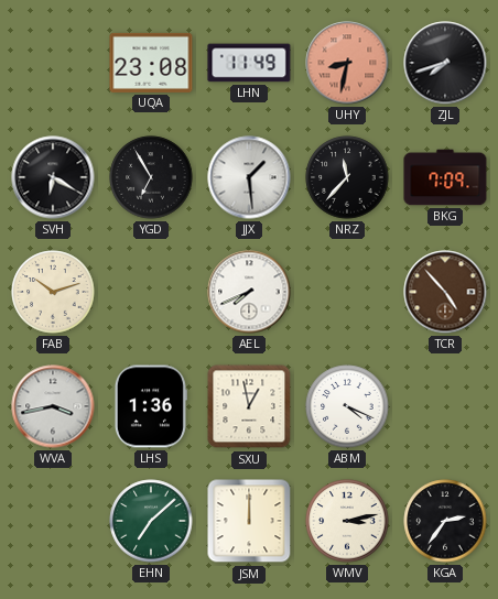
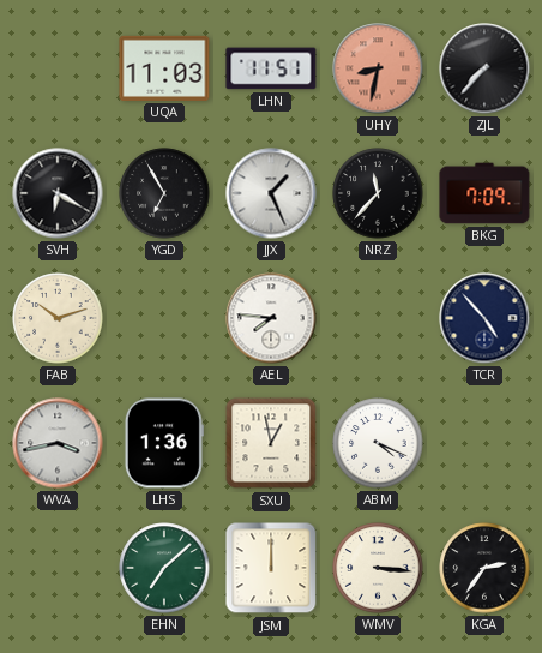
UQA: 23:08 -> 11:03
LHN: 11:49 -> 11:51
ZJL: 7:42 -> 7:37
JJX: 1:29 -> 1:26
AEL: 7:41 -> 7:46
TCR dial: brown -> navy
WMV: 3:13 -> 3:16
